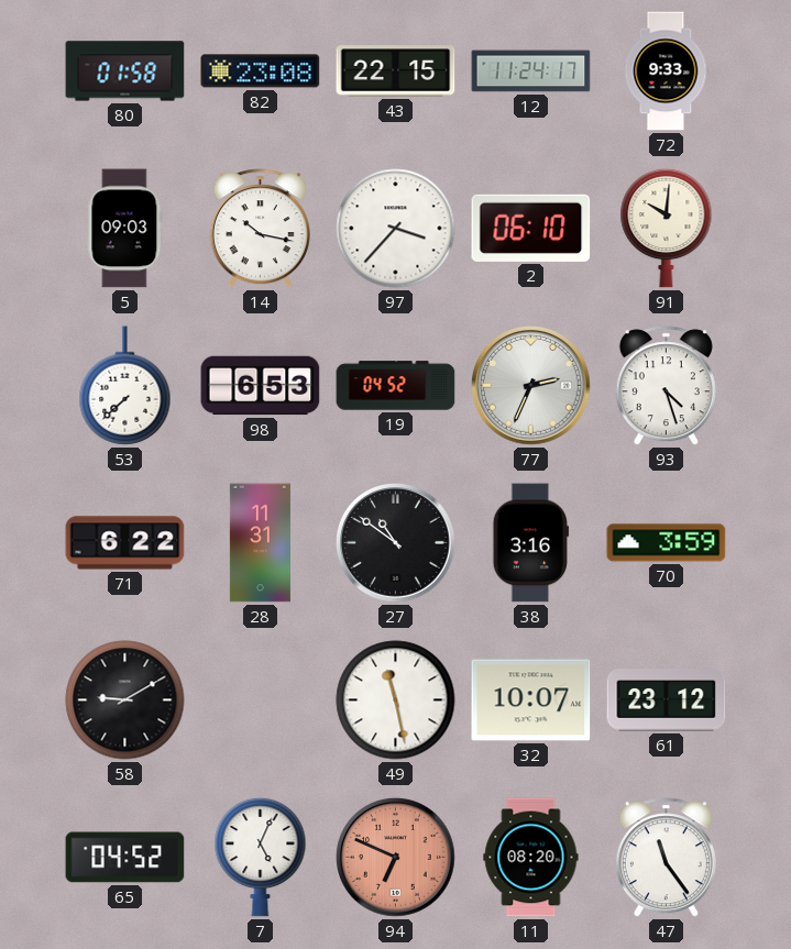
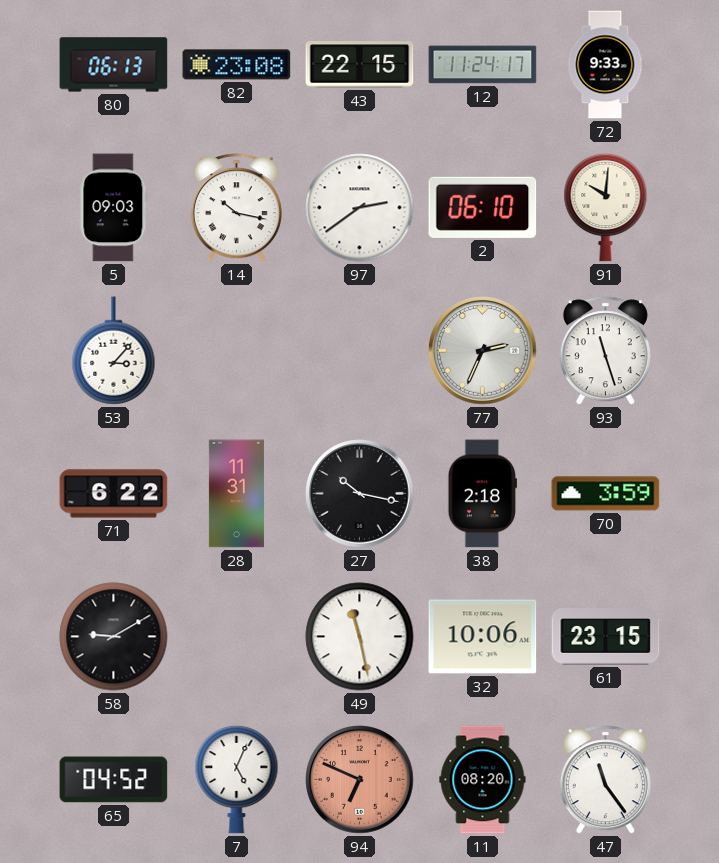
80: 01:58 -> 06:13
97: 3:37 -> 2:39
53: 7:38 -> 3:07
98: 6:53 -> none
19: 04:52 -> none
93: 4:27 -> 11:27
27: 10:51 -> 10:17
38: 3:16 -> 2:18
32: 10:07 -> 10:06
61: 23:12 -> 23:15
